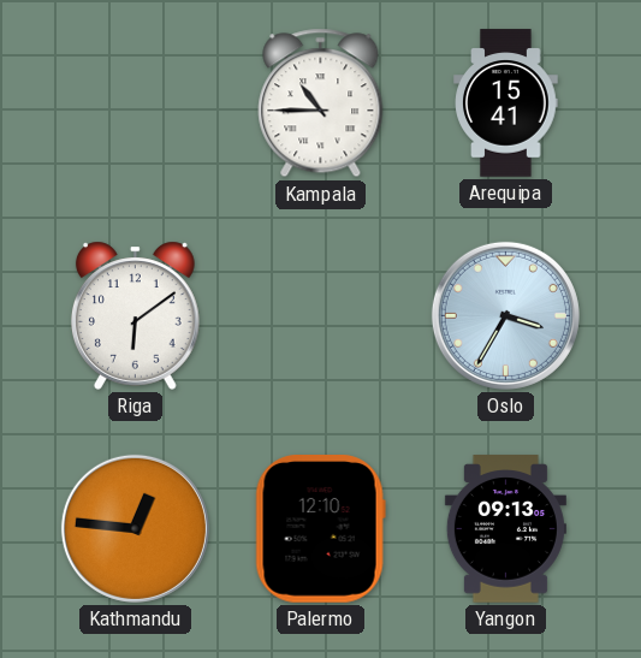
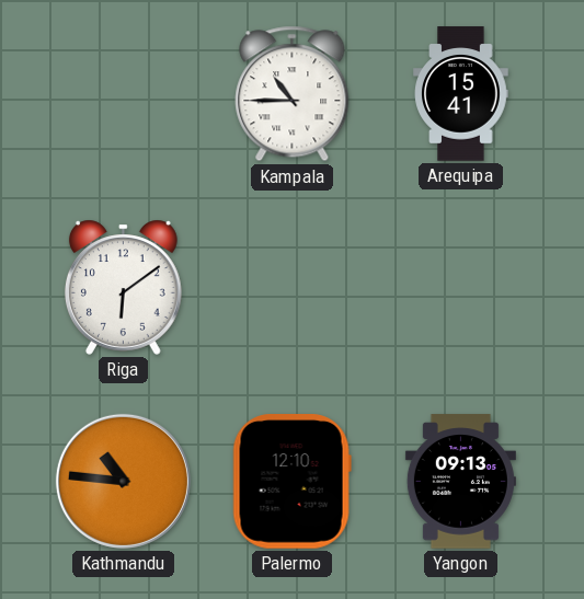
Oslo: 3:35 -> none
Kathmandu: 12:46 -> 10:46
